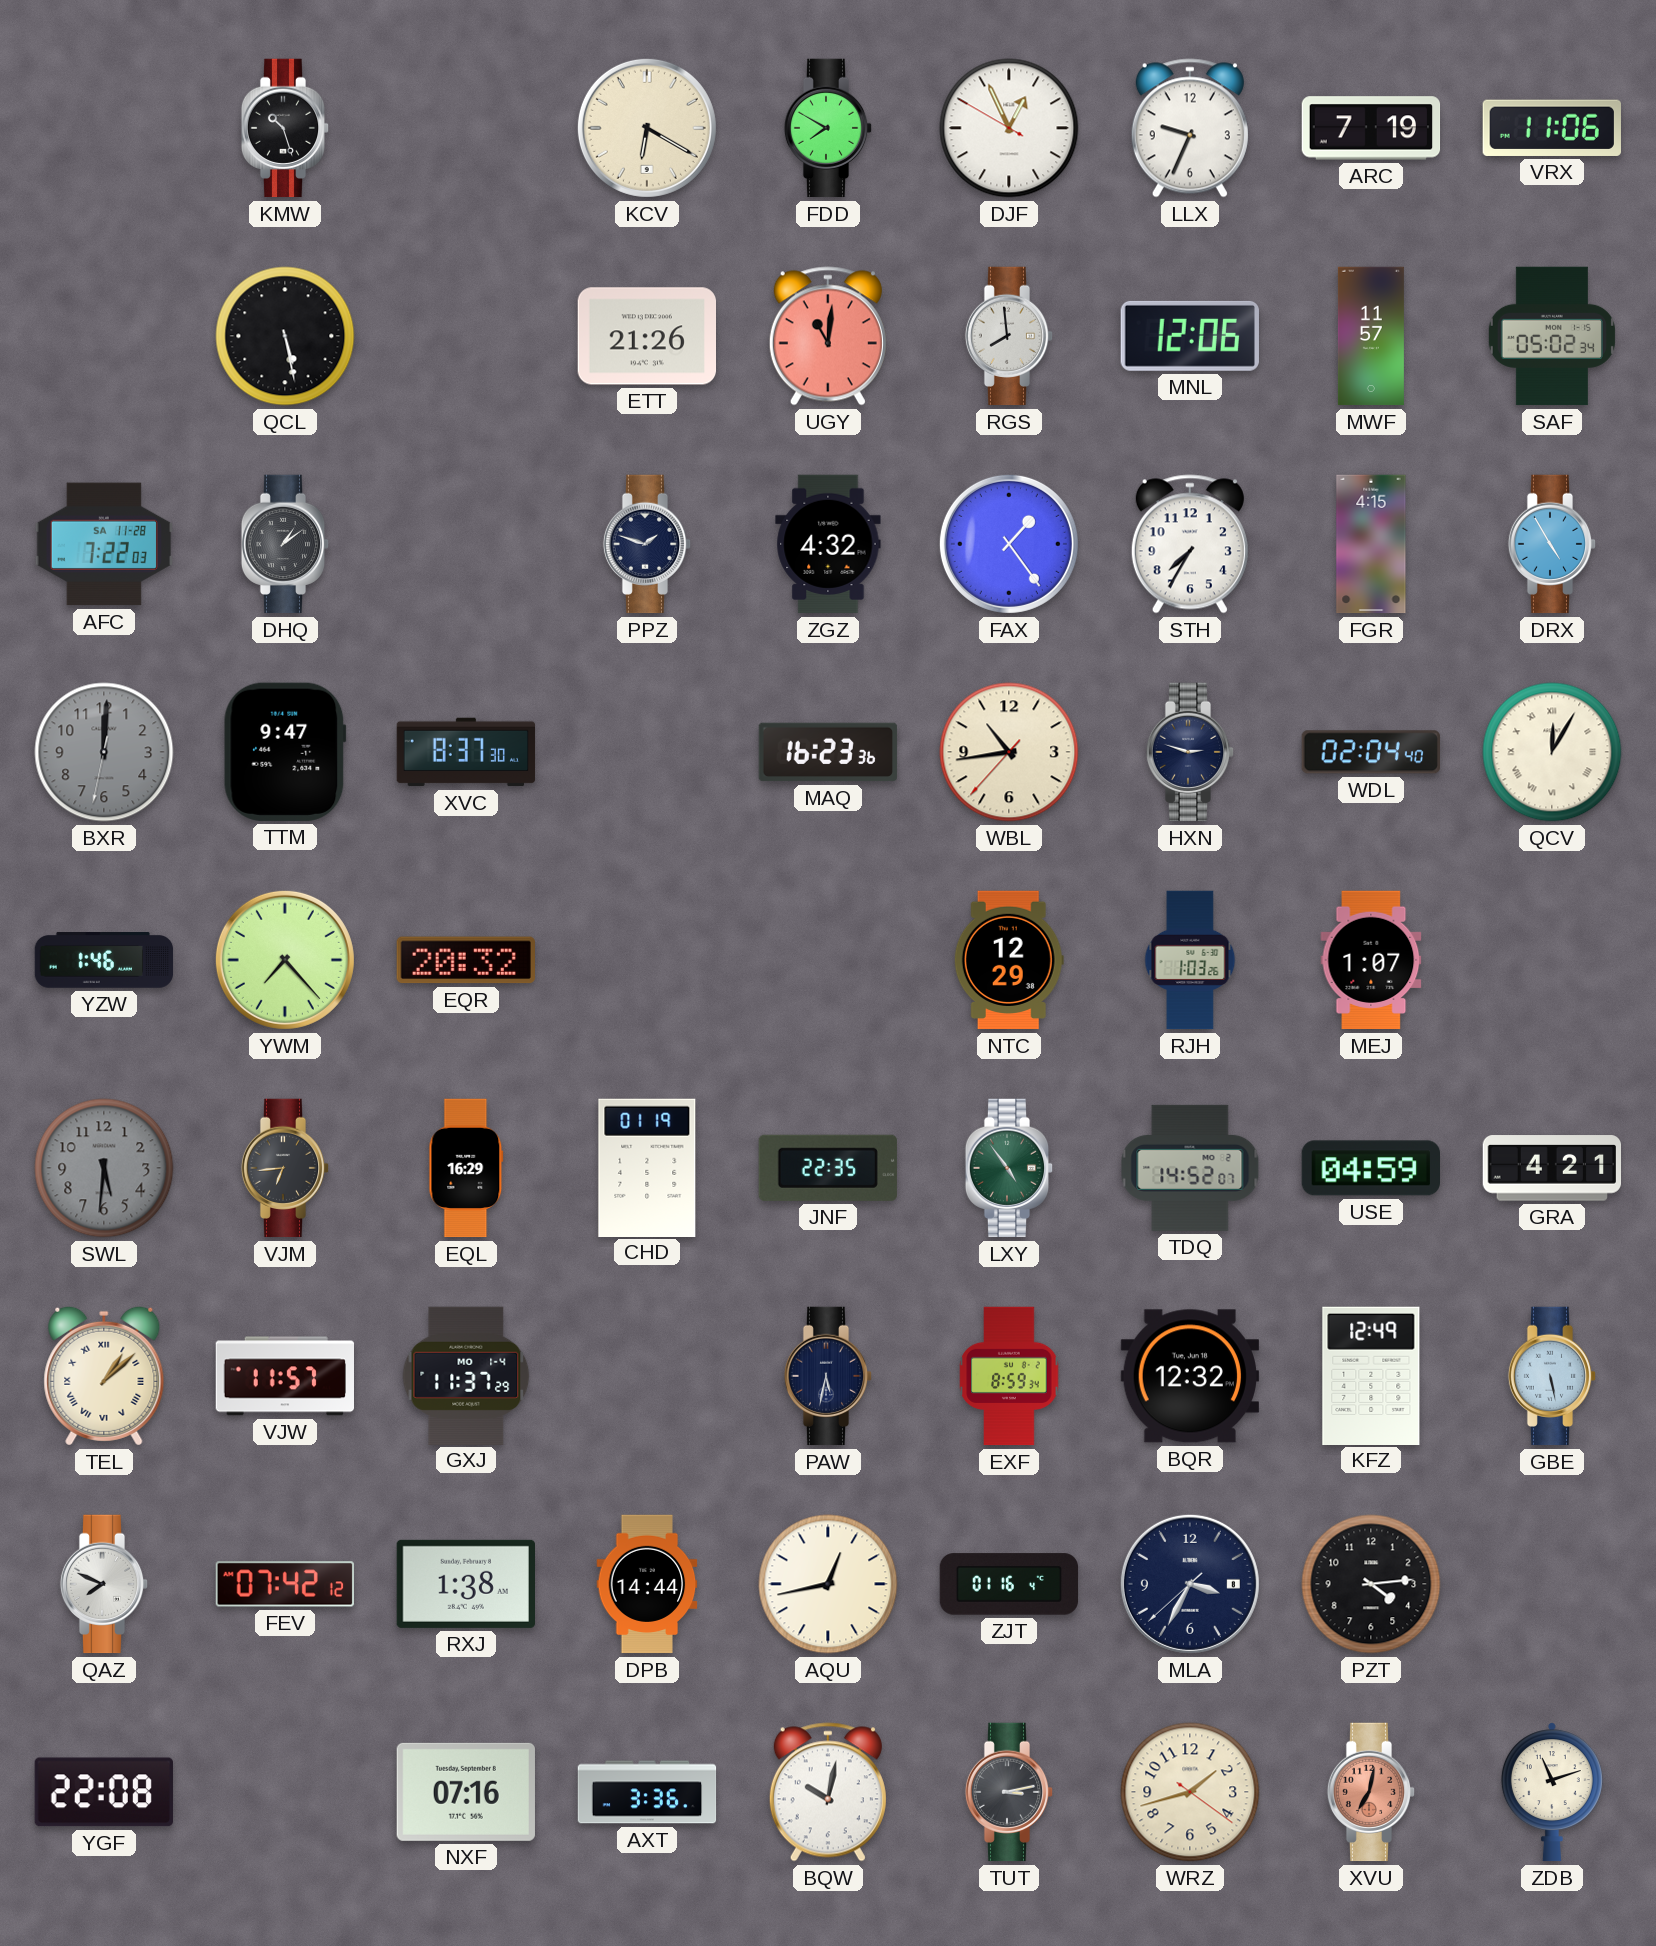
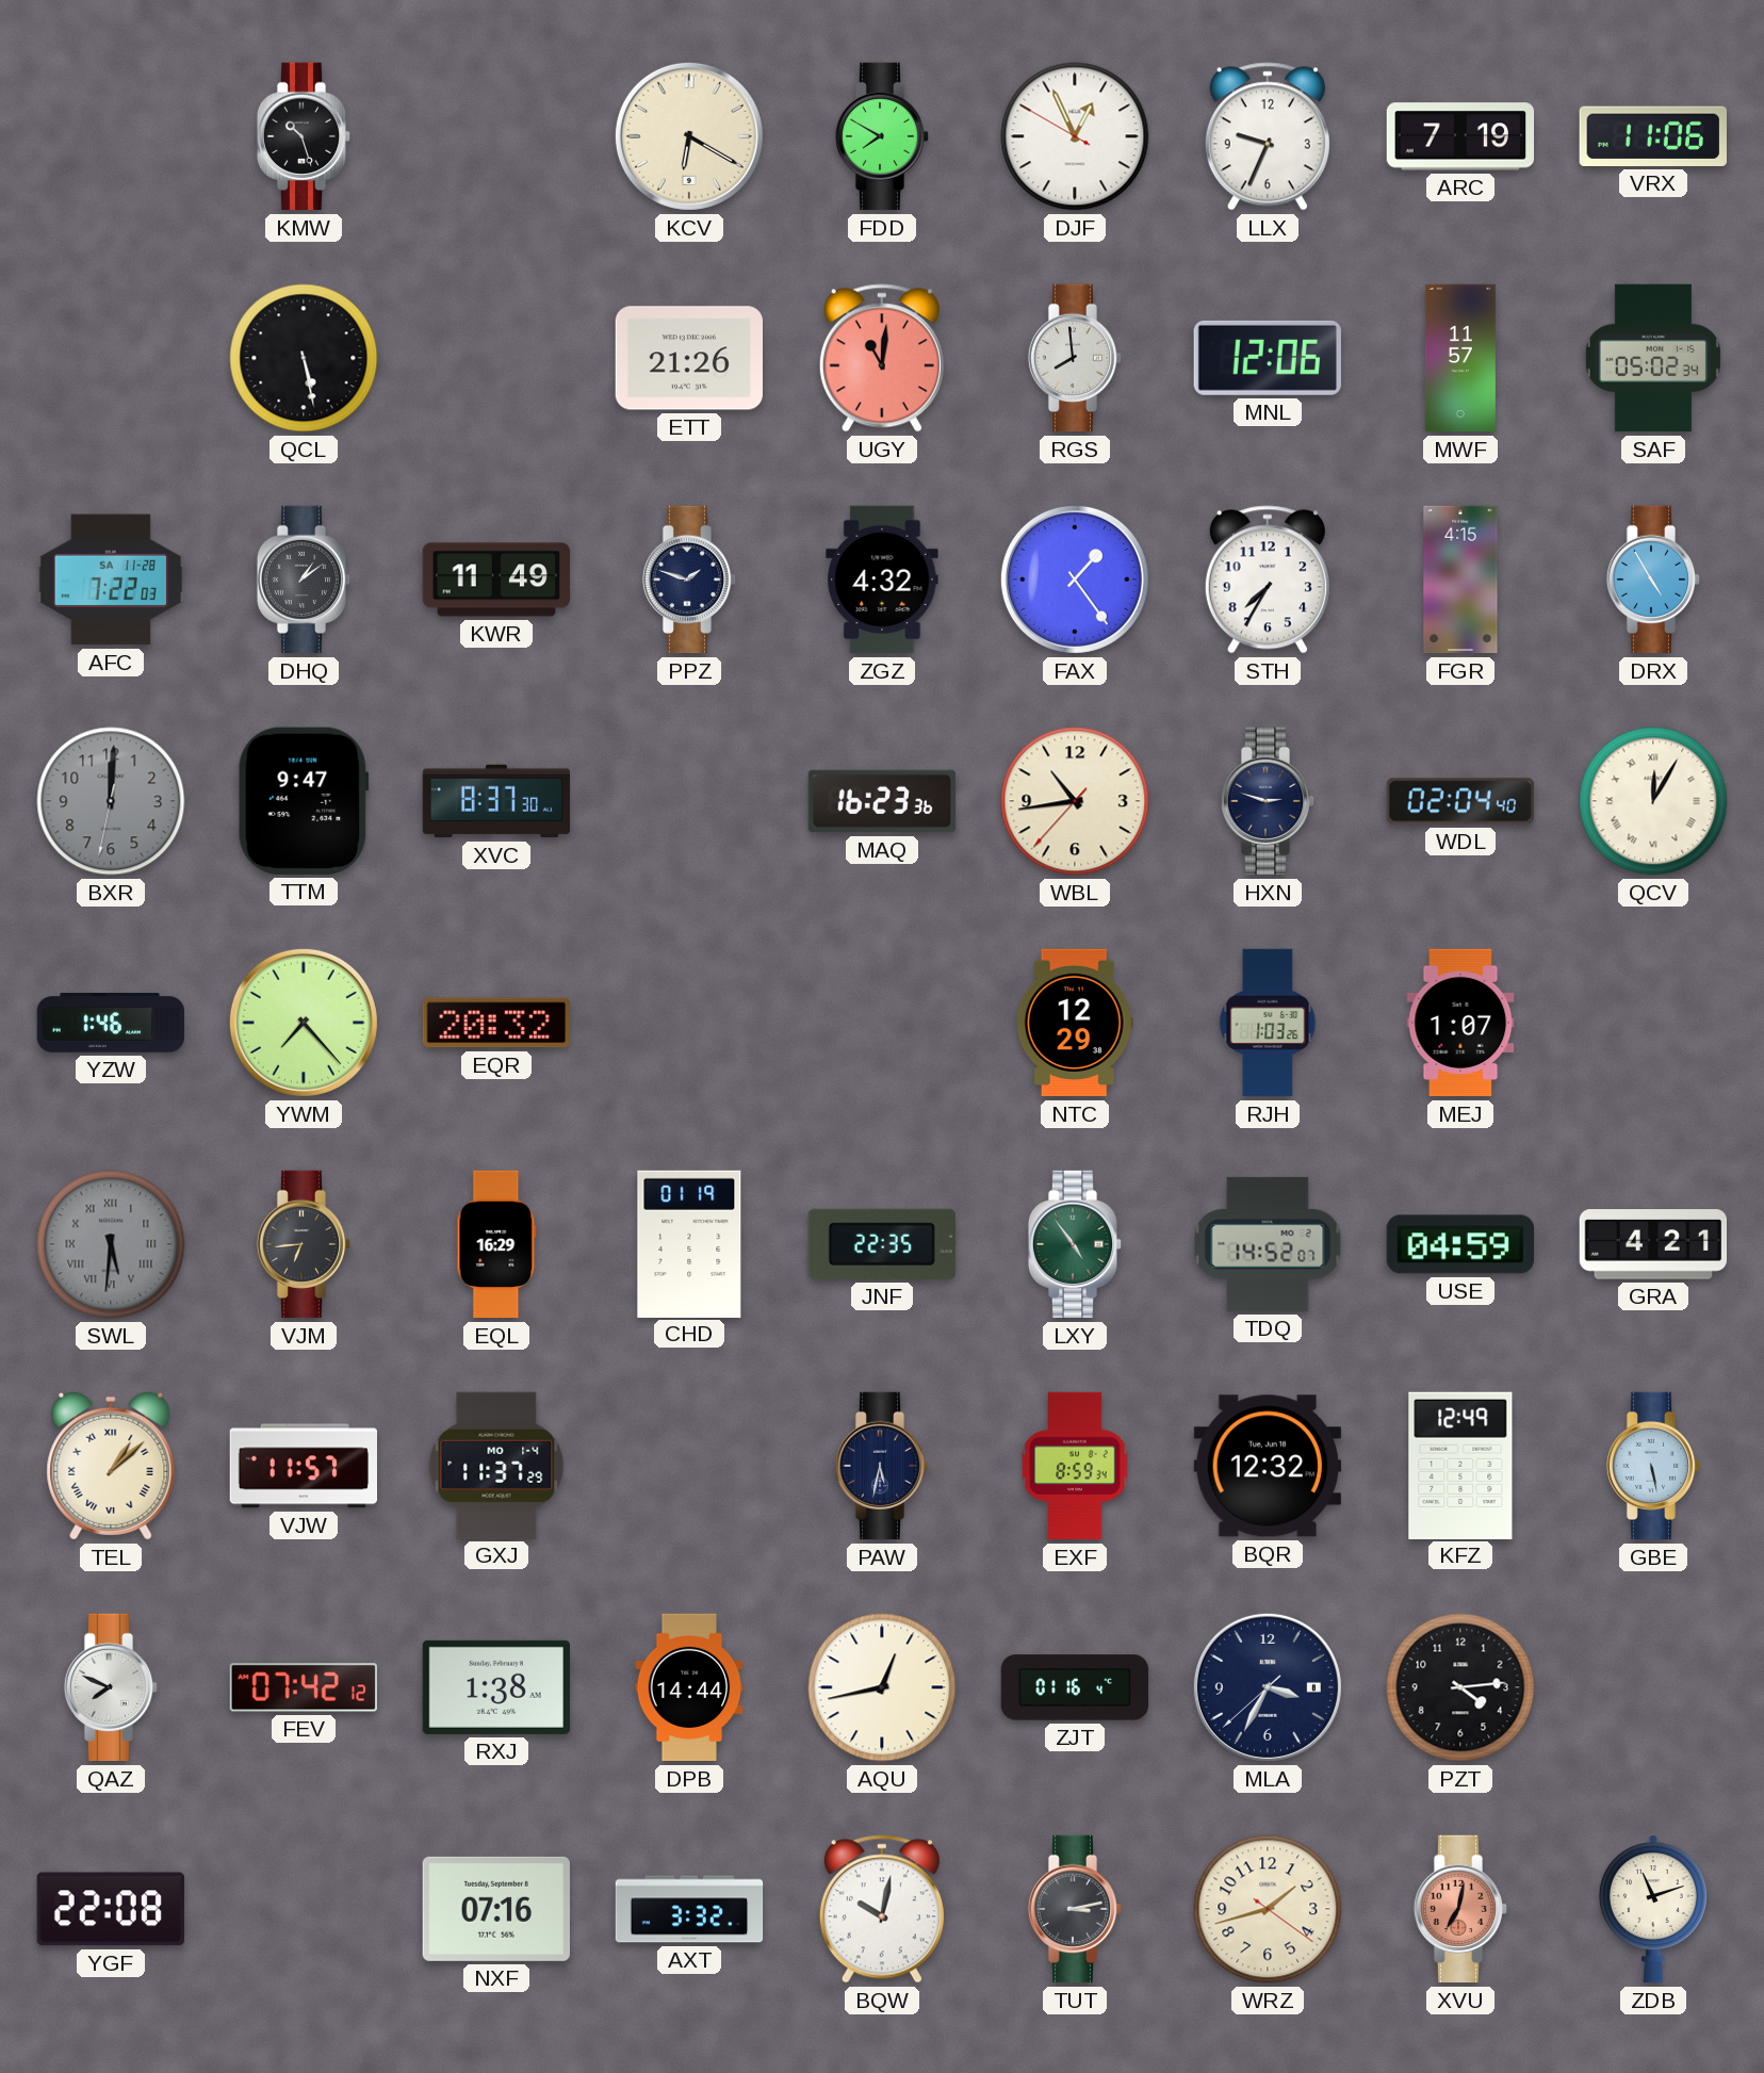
KWR: none -> 11:49
SWL numerals: Arabic -> Roman
AXT: 3:36 -> 3:32
